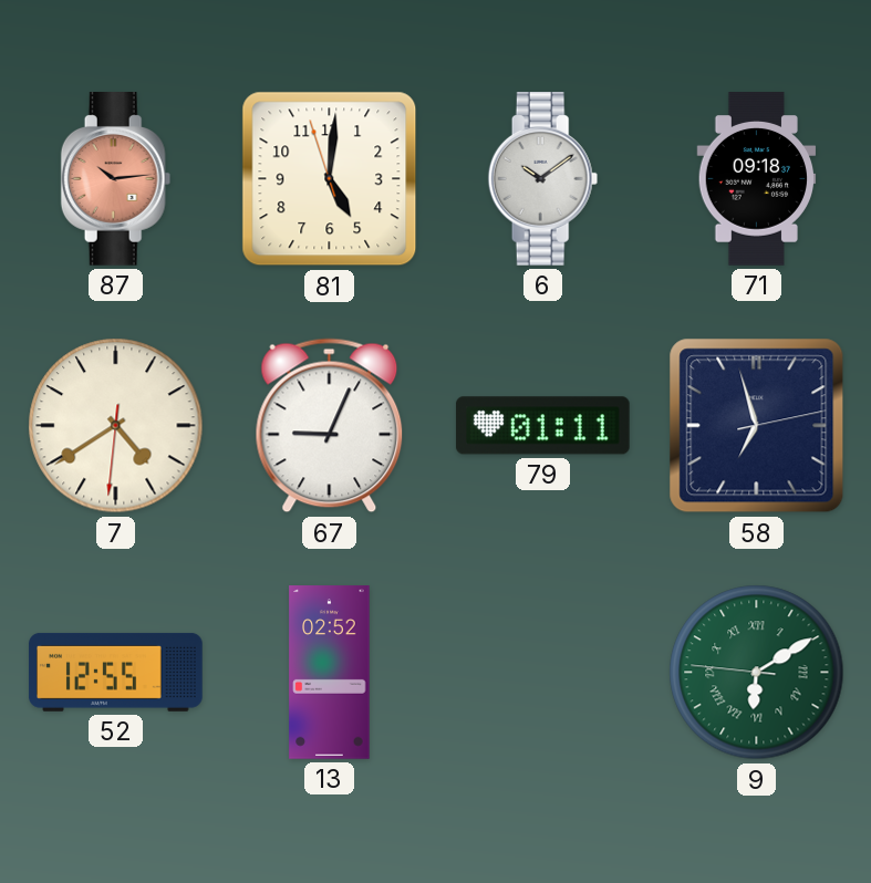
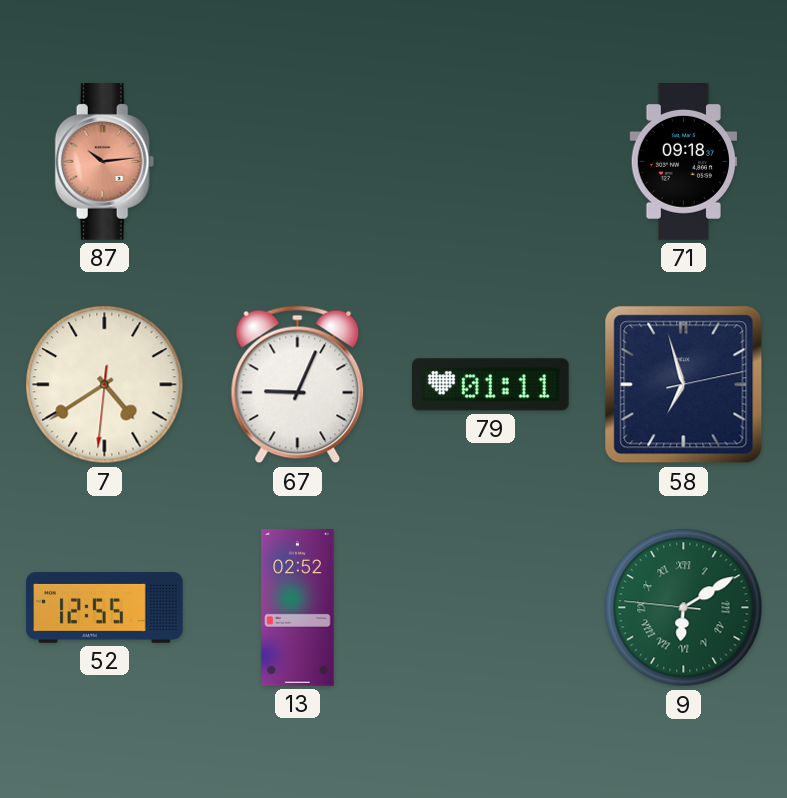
81: 5:00 -> none
6: 10:09 -> none
